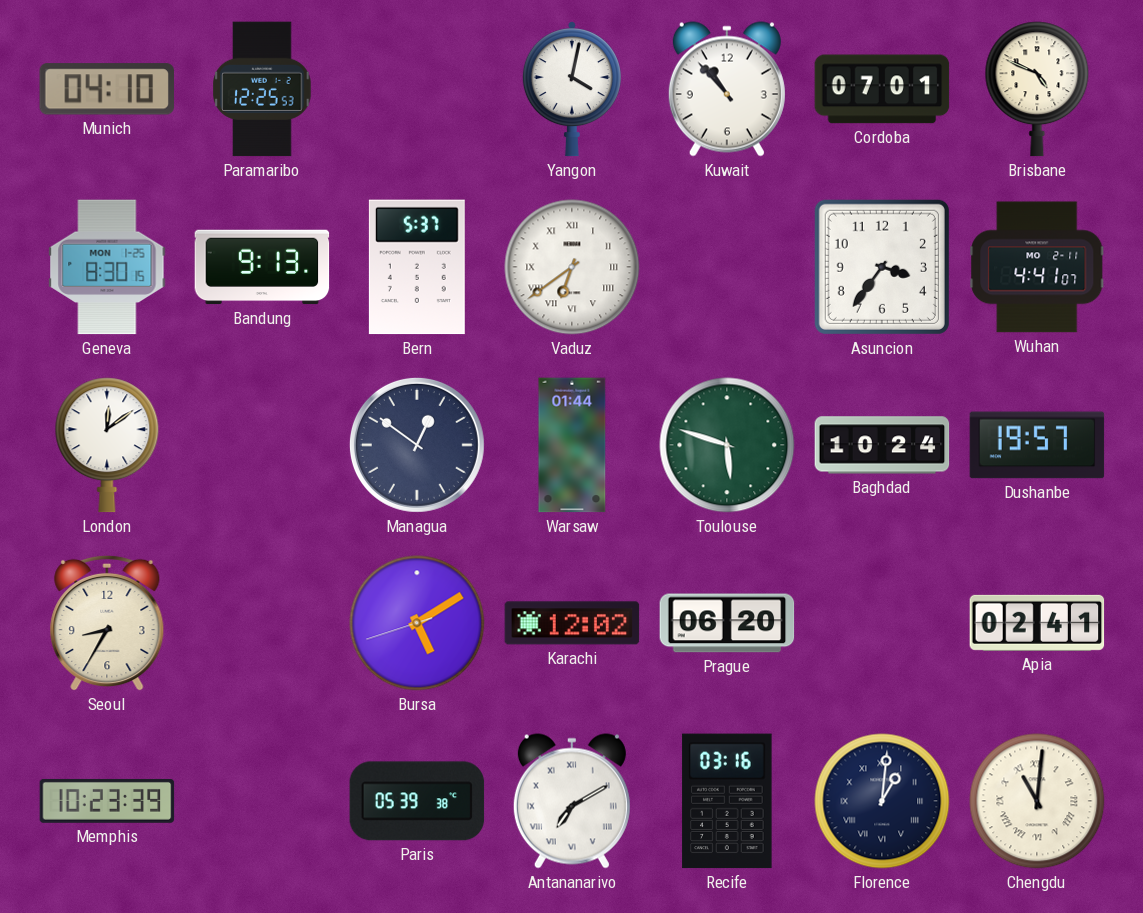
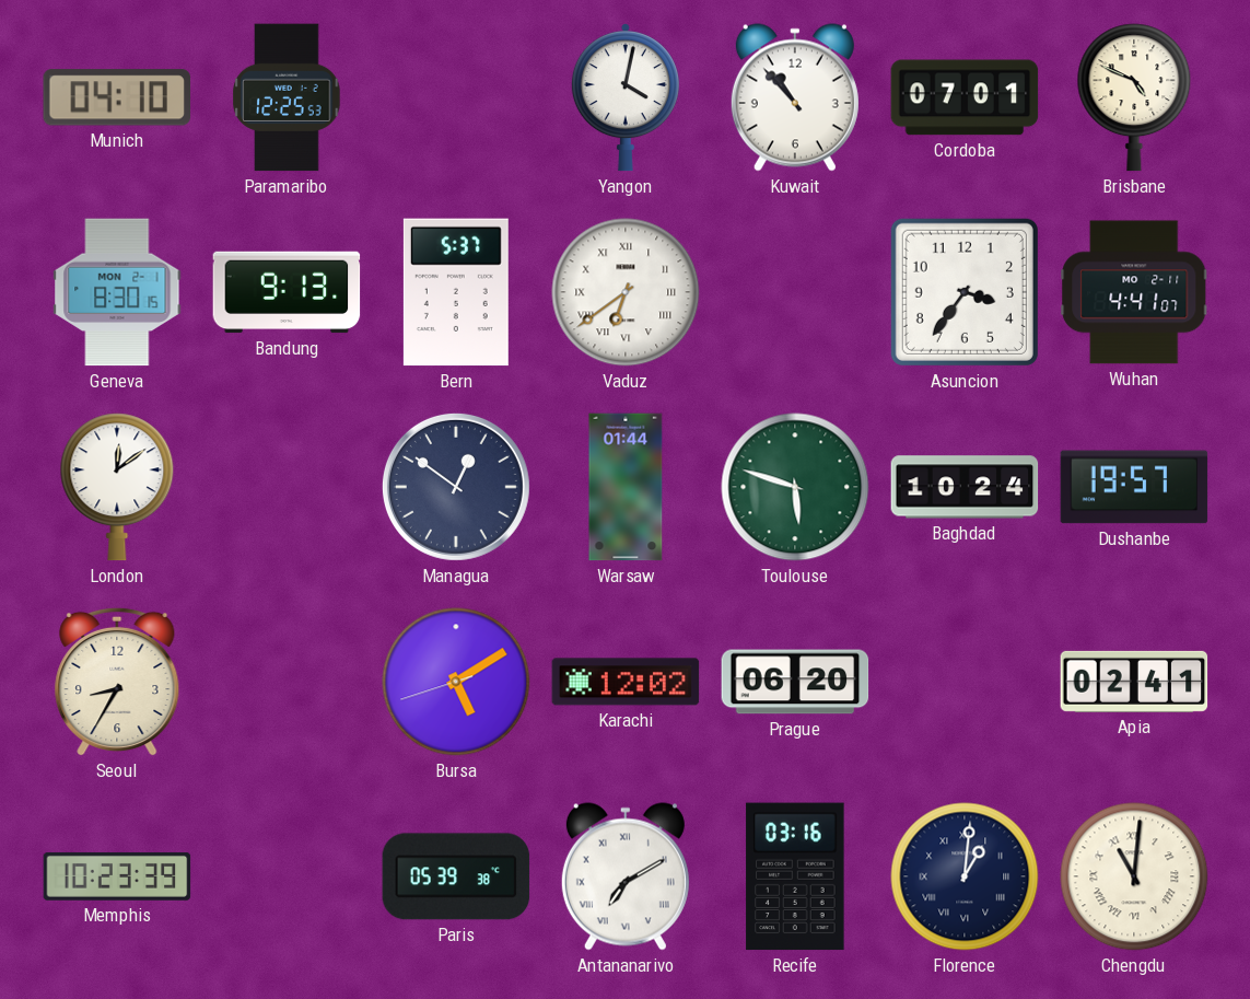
Geneva date: MON 1-25 -> MON 2-1
